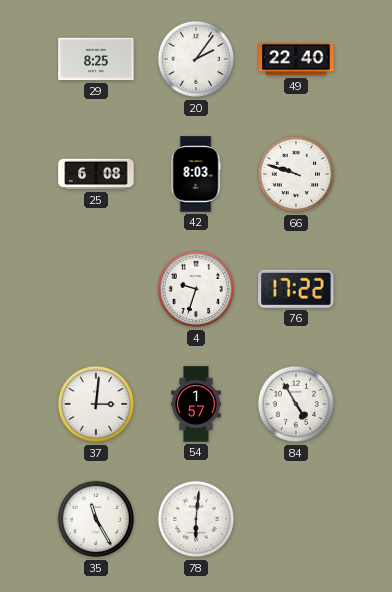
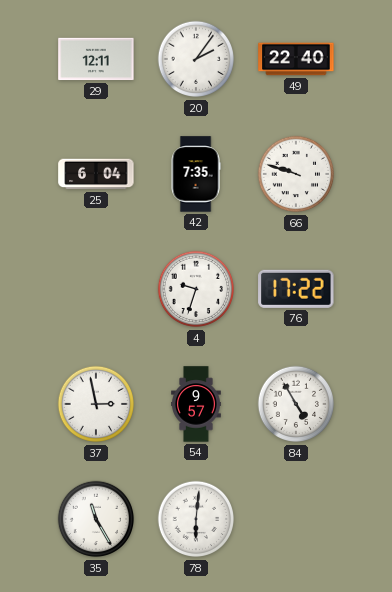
29: 8:25 -> 12:11
25: 6:08 -> 6:04
42: 8:03 -> 7:35
37: 3:01 -> 2:58
54: 1:57 -> 9:57
